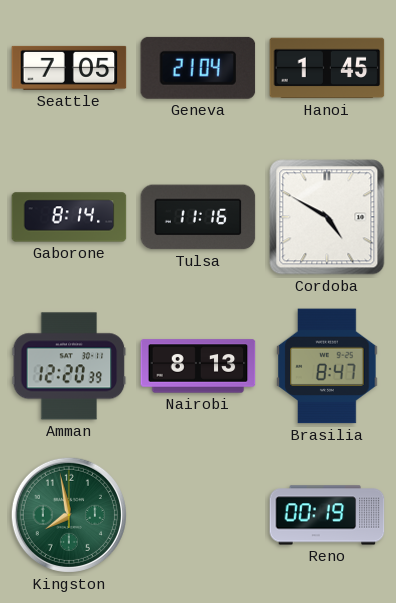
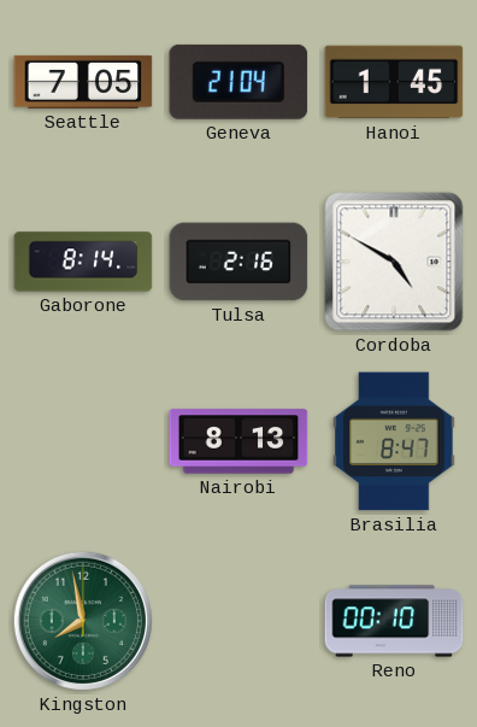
Tulsa: 11:16 -> 2:16
Amman: 12:20 -> none
Reno: 00:19 -> 00:10
